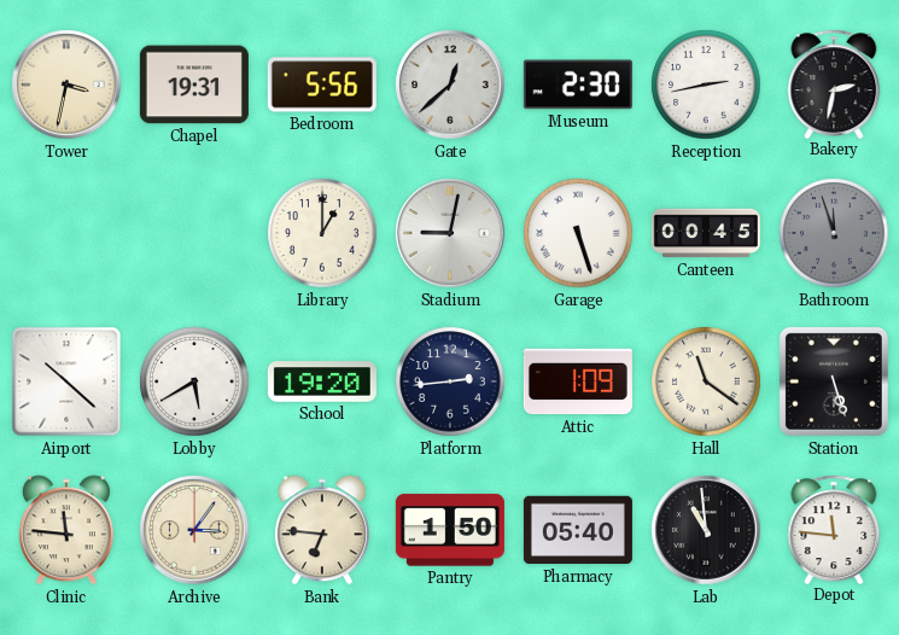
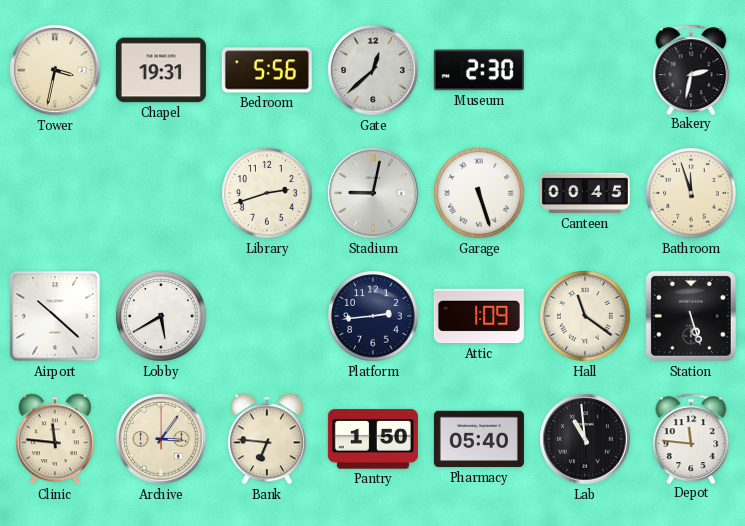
Reception: 2:43 -> none
Library: 1:00 -> 2:42
Bathroom dial: grey -> cream
School: 19:20 -> none
